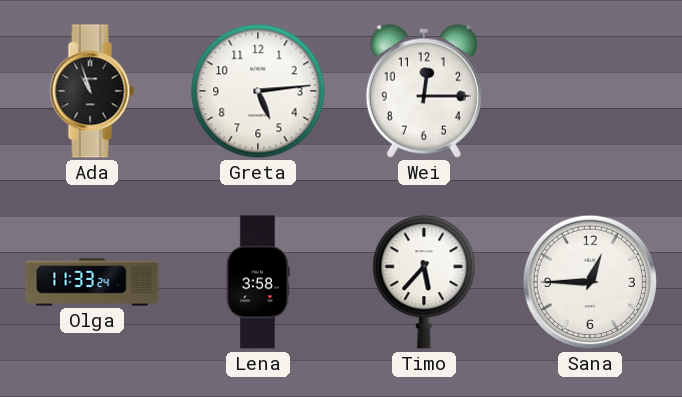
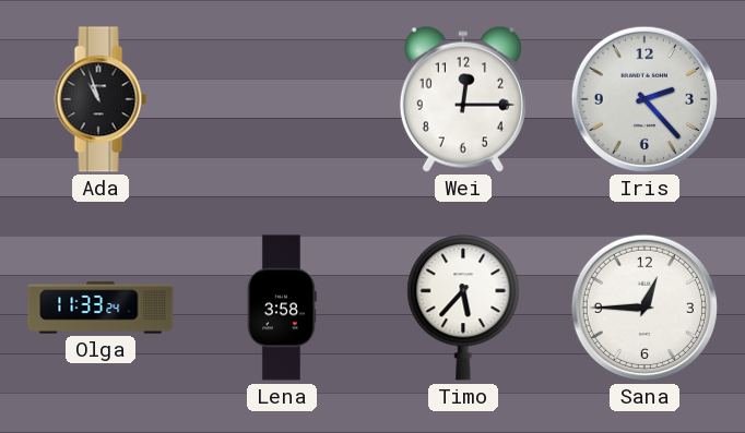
Greta: 5:14 -> none
Iris: none -> 2:23
